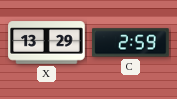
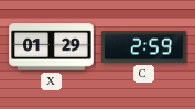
X: 13:29 -> 01:29
